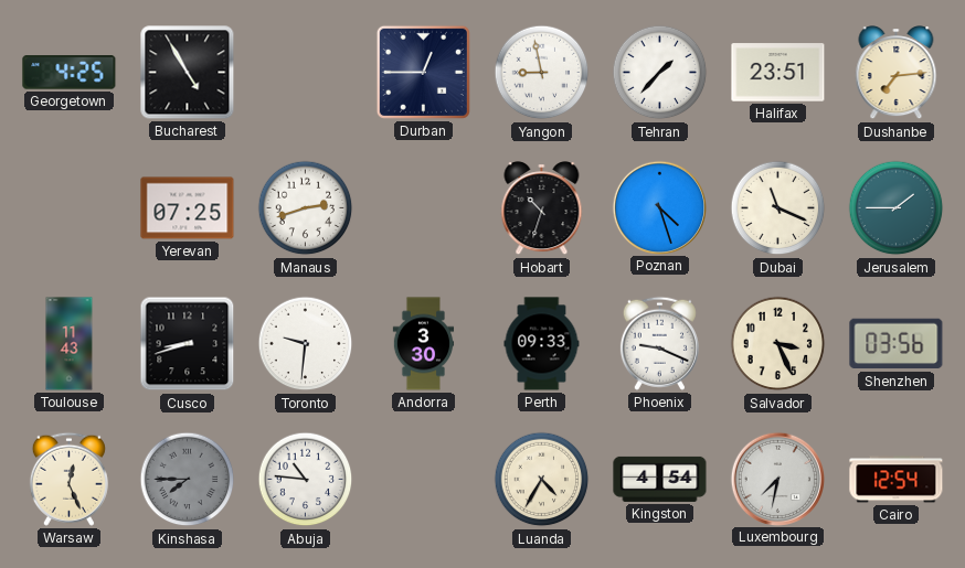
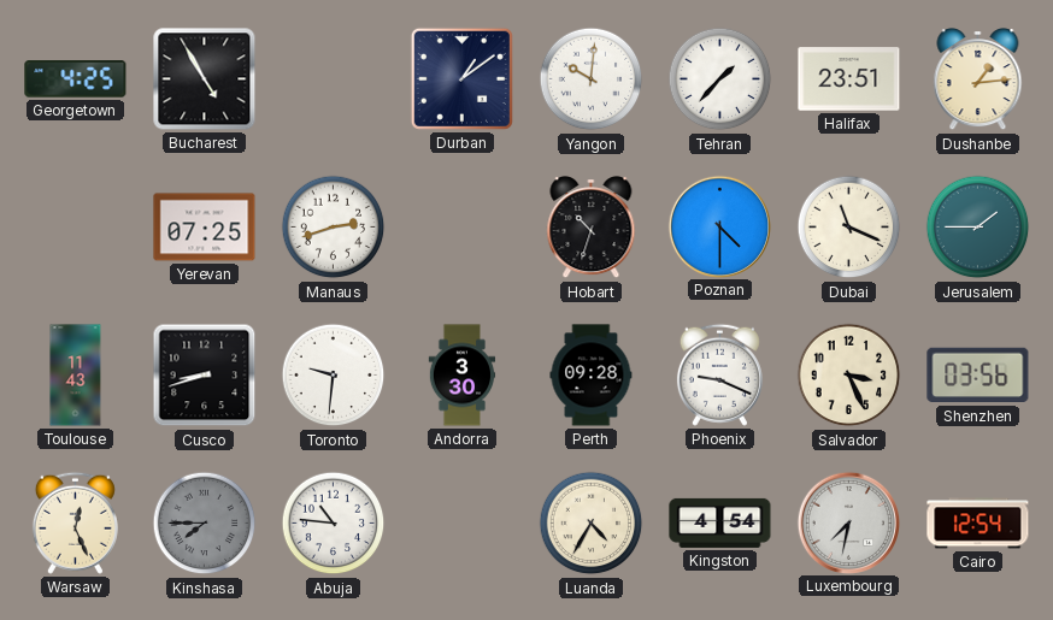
Durban: 12:45 -> 1:09
Yangon: 8:58 -> 10:01
Dushanbe: 7:14 -> 1:14
Poznan: 4:27 -> 4:30
Perth: 09:33 -> 09:28
